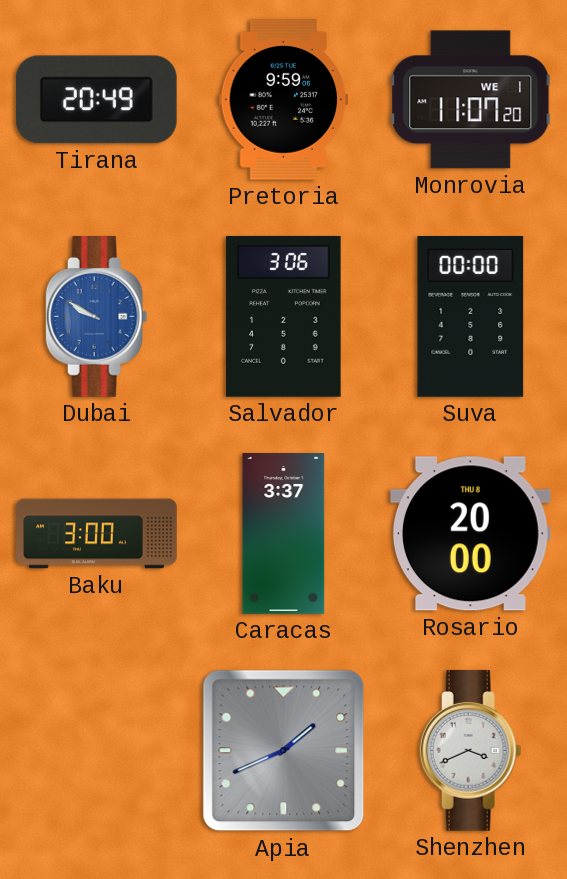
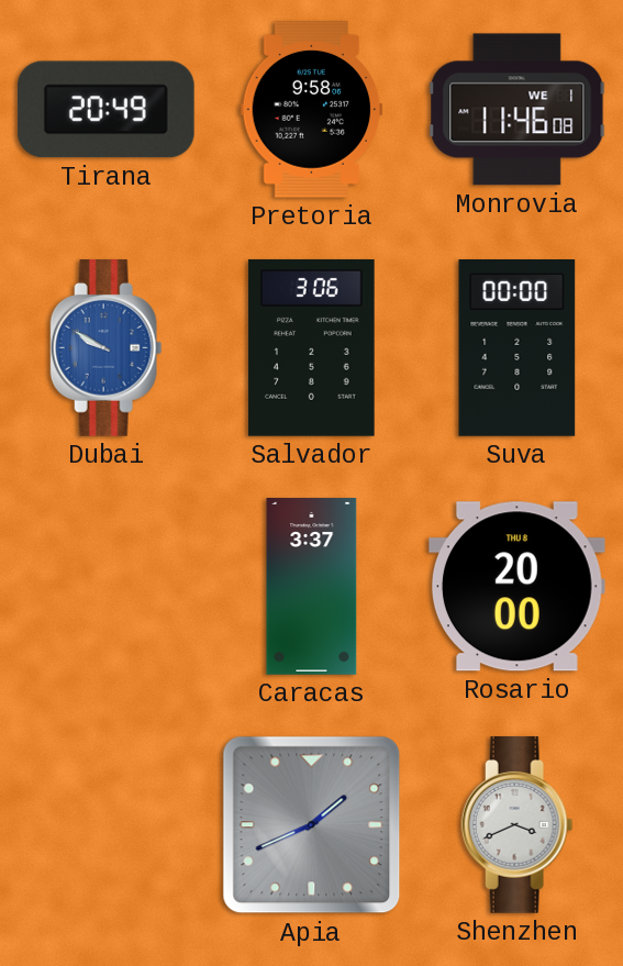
Pretoria: 9:59 -> 9:58
Monrovia: 11:07 -> 11:46
Baku: 3:00 -> none
